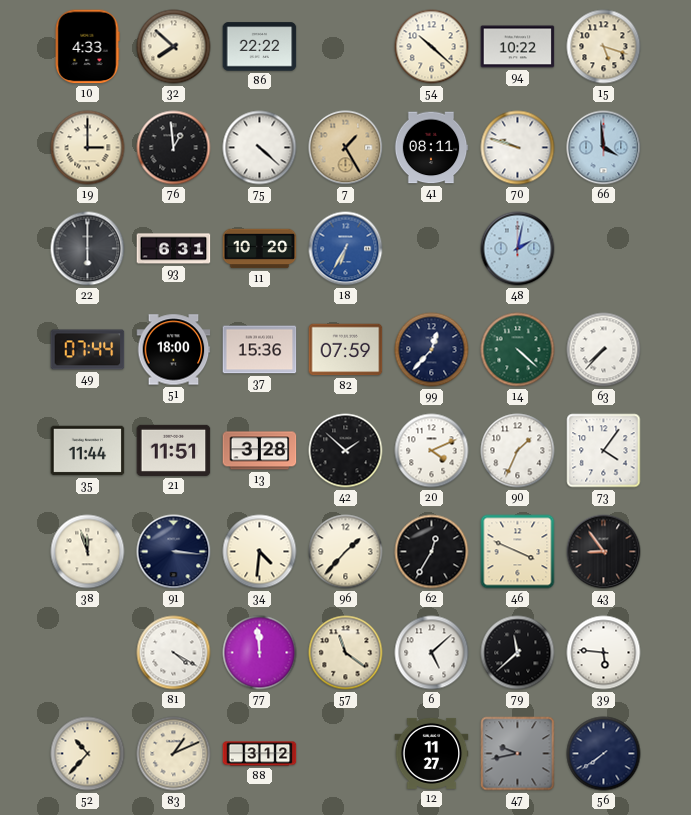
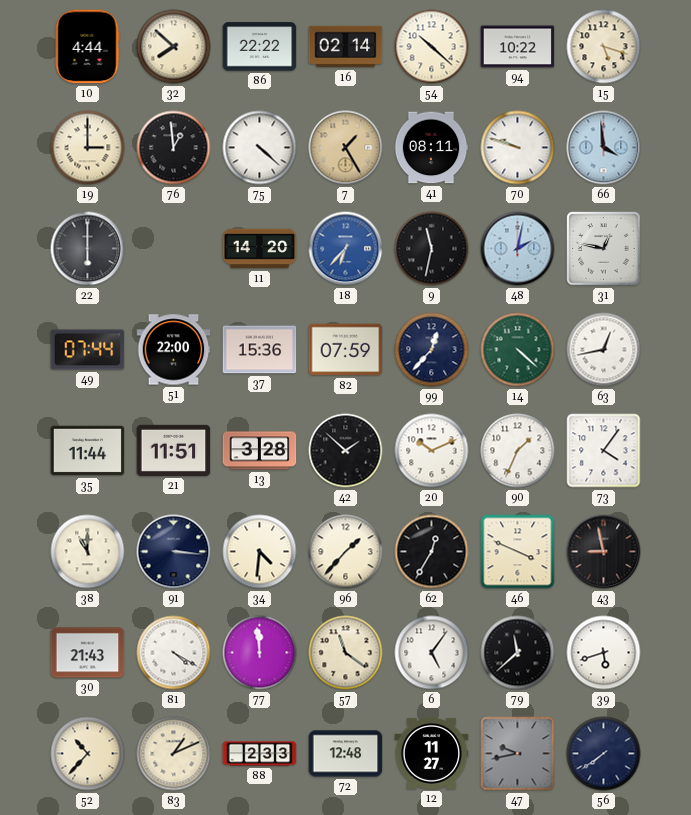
10: 4:33 -> 4:44
16: none -> 02:14
93: 6:31 -> none
11: 10:20 -> 14:20
18: 6:35 -> 6:37
9: none -> 11:32
31: none -> 12:47
51: 18:00 -> 22:00
63: 7:37 -> 12:43
20: 4:11 -> 10:11
38: 11:57 -> 11:00
43: 8:54 -> 8:58
30: none -> 21:43
6: 5:08 -> 5:06
39: 5:46 -> 5:42
88: 3:12 -> 2:33
72: none -> 12:48
